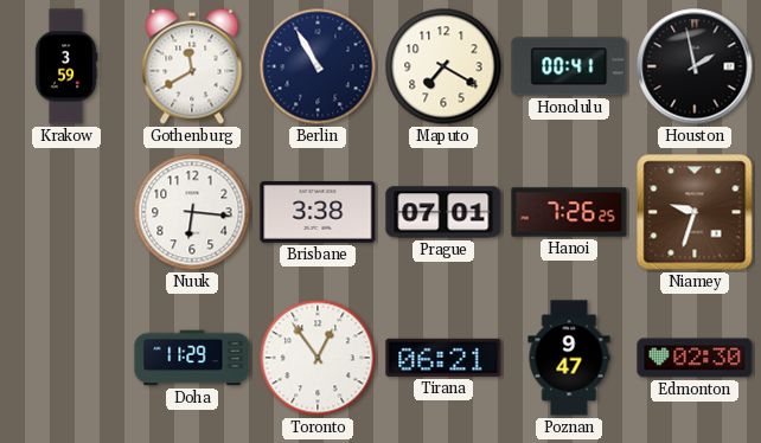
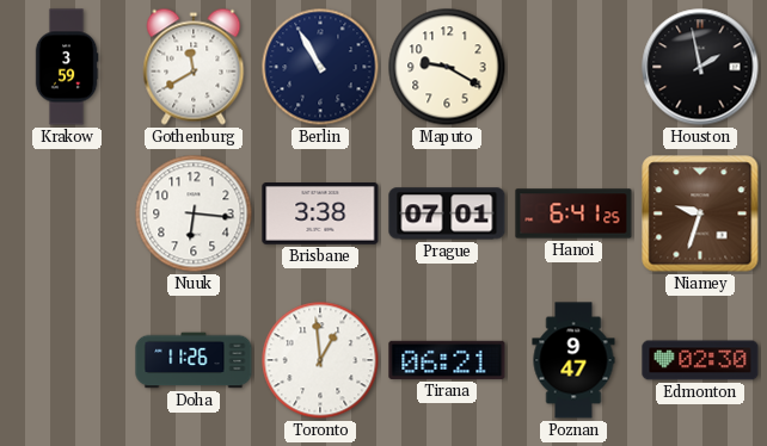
Maputo: 7:20 -> 9:20
Honolulu: 00:41 -> none
Hanoi: 7:26 -> 6:41
Doha: 11:29 -> 11:26
Toronto: 12:54 -> 12:59
